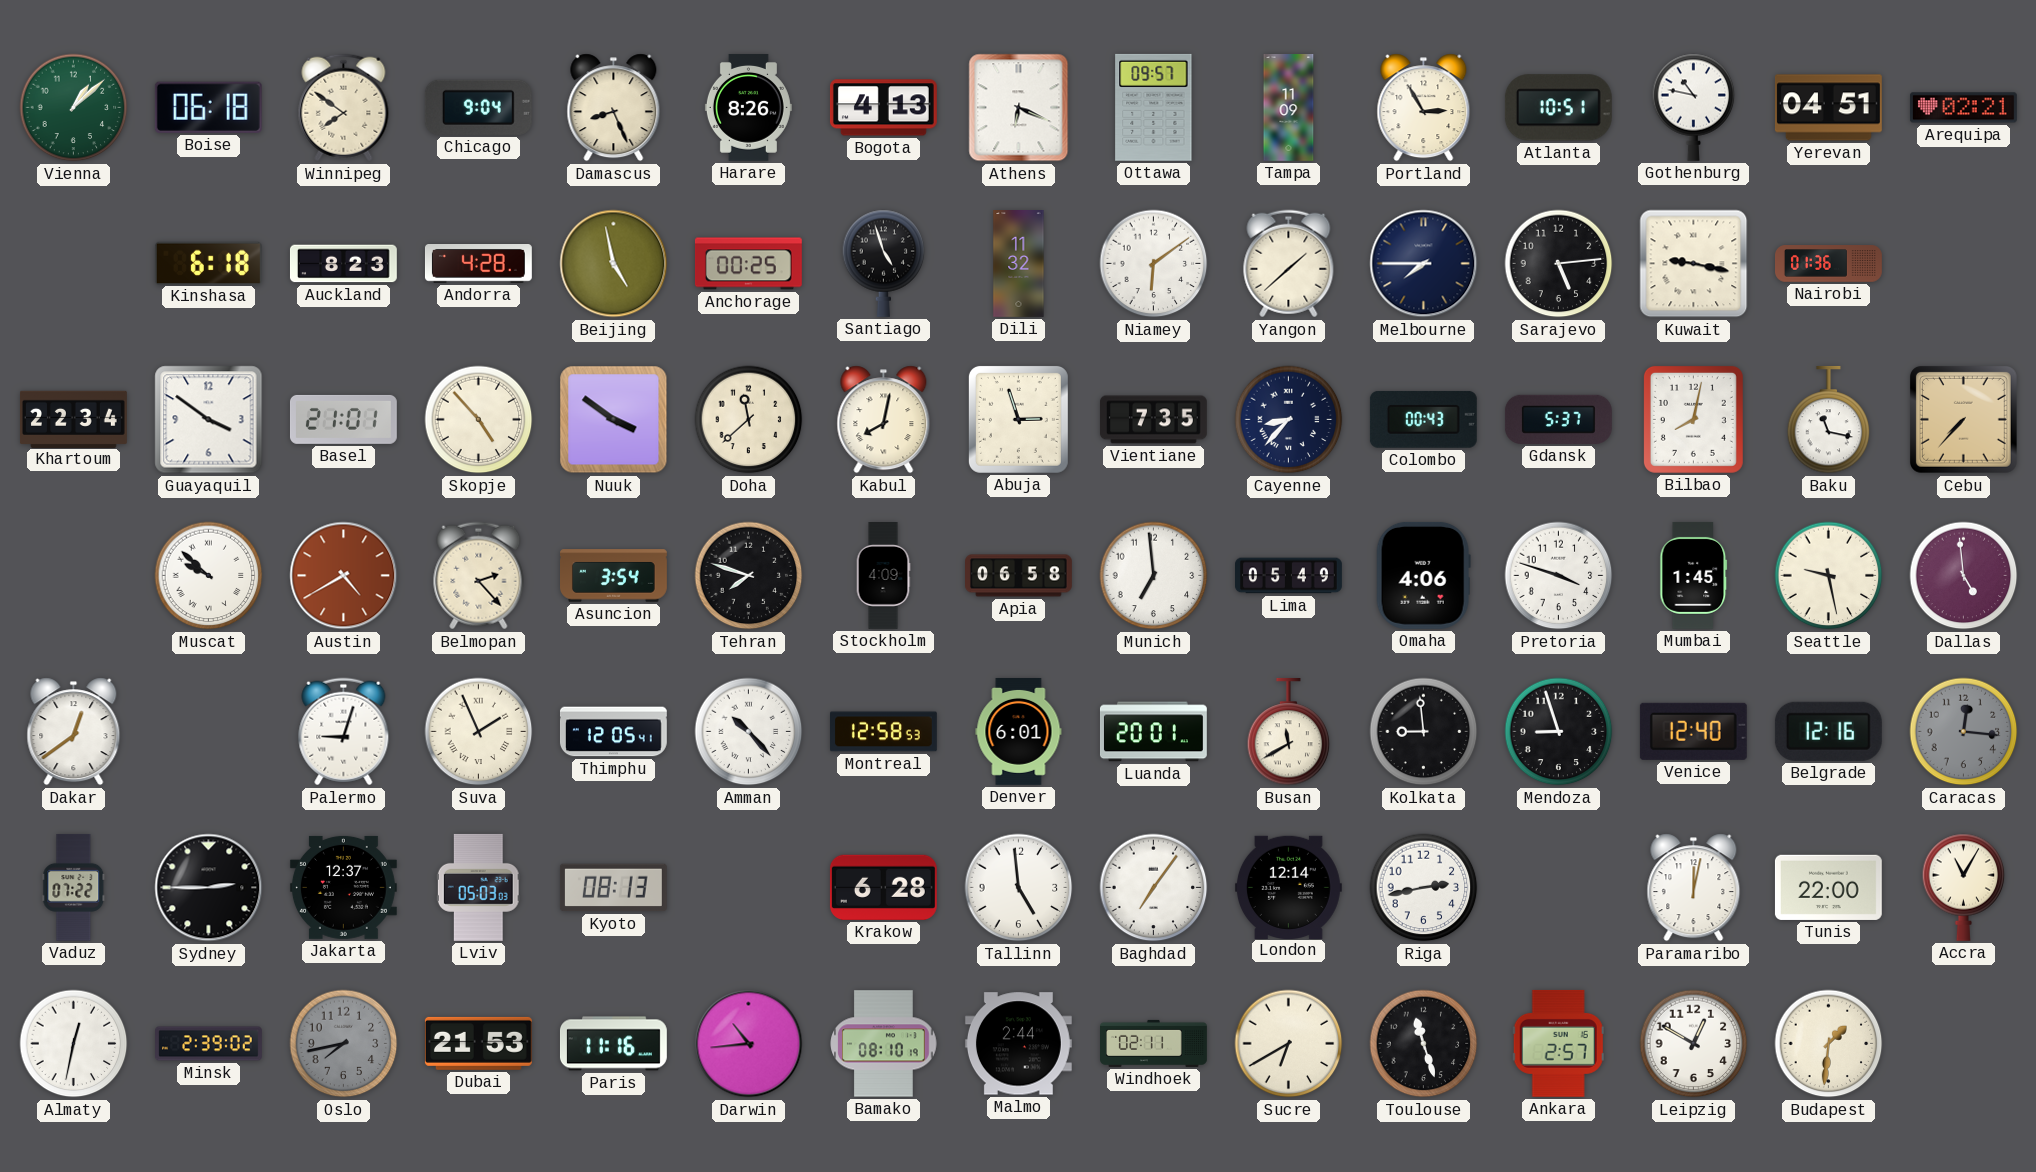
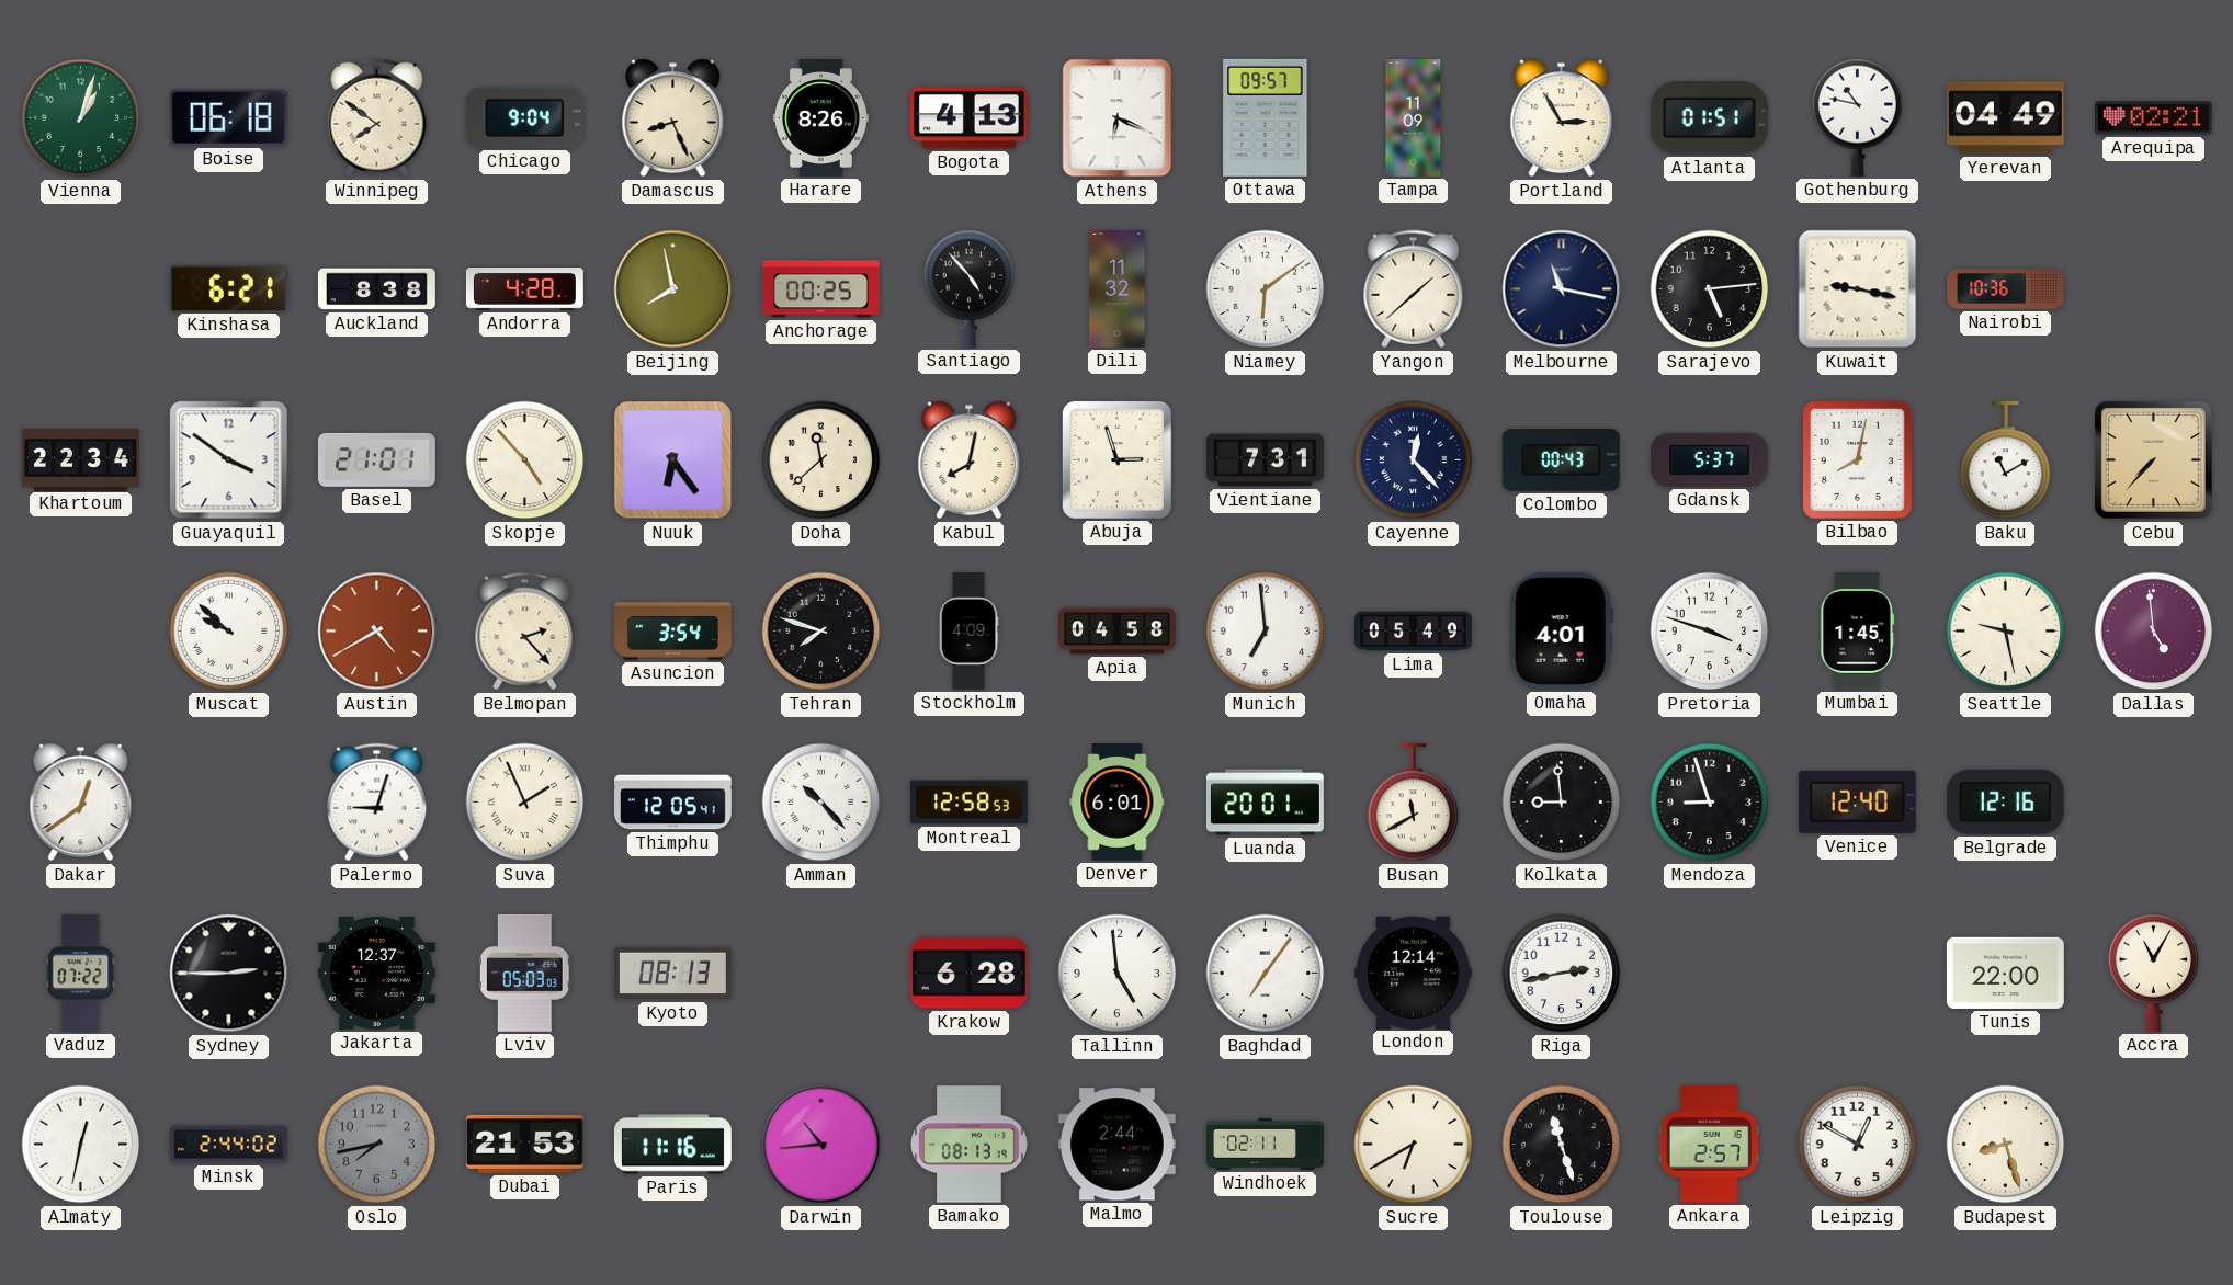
Vienna: 1:08 -> 1:03
Atlanta: 10:51 -> 01:51
Yerevan: 04:51 -> 04:49
Kinshasa: 6:18 -> 6:21
Auckland: 8:23 -> 8:38
Beijing: 4:58 -> 7:58
Santiago: 4:57 -> 4:53
Melbourne: 7:45 -> 11:17
Nairobi: 01:36 -> 10:36
Nuuk: 3:51 -> 6:24
Vientiane: 7:35 -> 7:31
Cayenne: 8:37 -> 12:23
Baku: 11:17 -> 11:10
Apia: 06:58 -> 04:58
Omaha: 4:06 -> 4:01
Caracas: 12:16 -> none
Paramaribo: 12:02 -> none
Minsk: 2:39 -> 2:44
Bamako: 08:10 -> 08:13
Budapest: 1:31 -> 8:27
